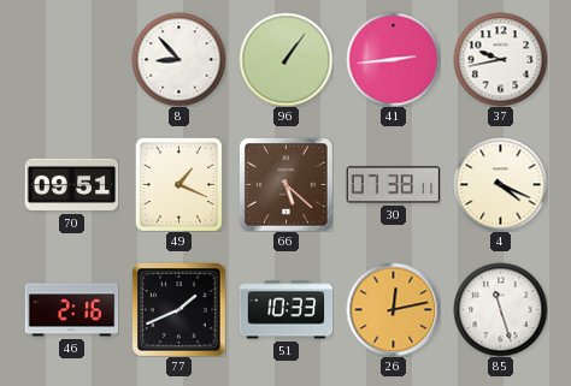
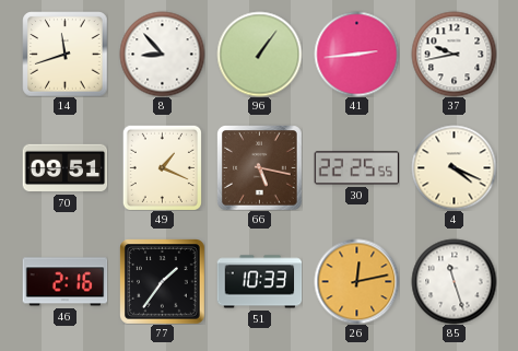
14: none -> 11:42
66: 5:22 -> 5:17
30: 07:38 -> 22:25
77: 1:41 -> 1:36
